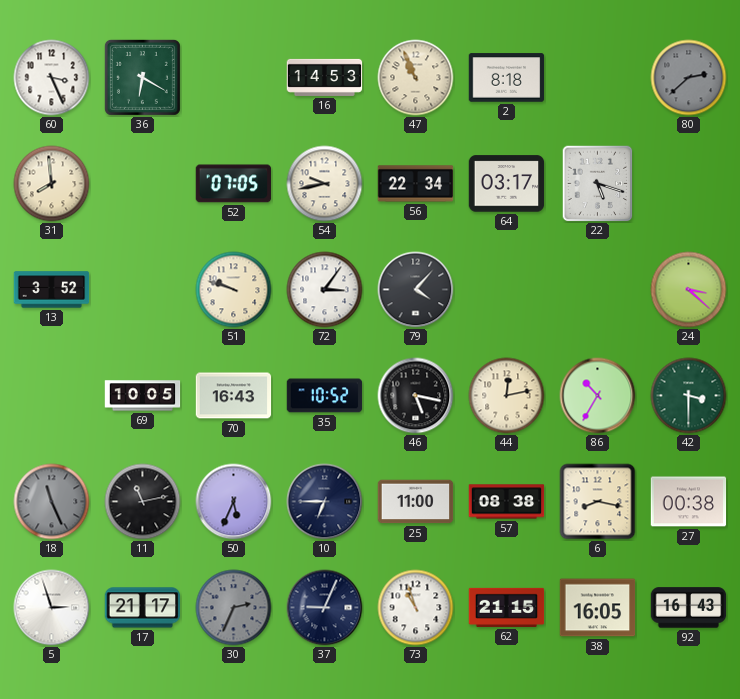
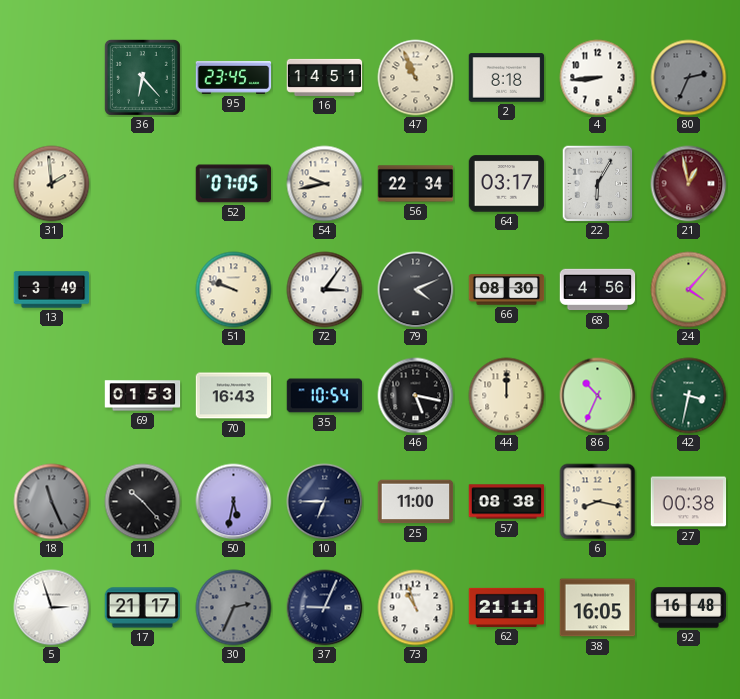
60: 3:26 -> none
36: 6:20 -> 6:23
95: none -> 23:45
16: 14:53 -> 14:51
4: none -> 8:44
80: 2:38 -> 2:34
31: 7:59 -> 1:59
22: 5:18 -> 6:05
21: none -> 12:58
13: 3:52 -> 3:49
79: 4:07 -> 4:11
66: none -> 08:30
68: none -> 4:56
24: 3:22 -> 4:07
69: 10:05 -> 01:53
35: 10:52 -> 10:54
44: 12:13 -> 12:00
86: 10:35 -> 10:34
42: 3:30 -> 3:32
11: 11:13 -> 10:23
50: 5:34 -> 5:32
62: 21:15 -> 21:11
92: 16:43 -> 16:48
